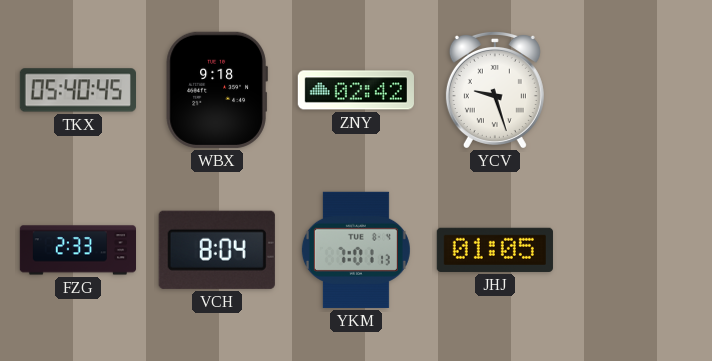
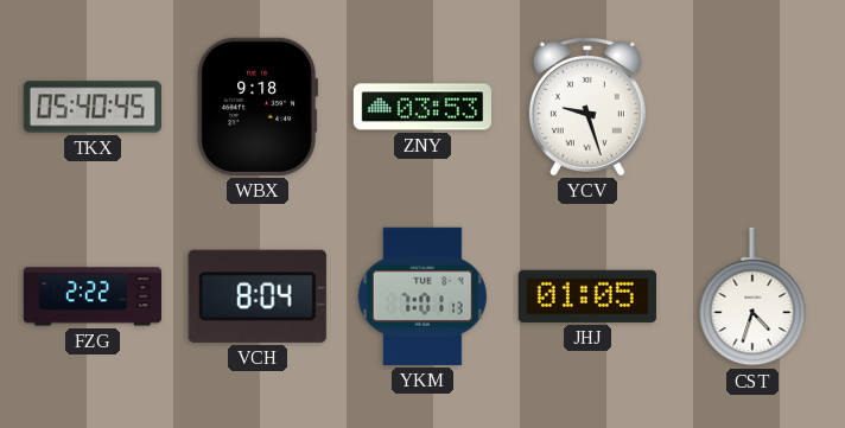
ZNY: 02:42 -> 03:53
FZG: 2:33 -> 2:22
CST: none -> 4:33
